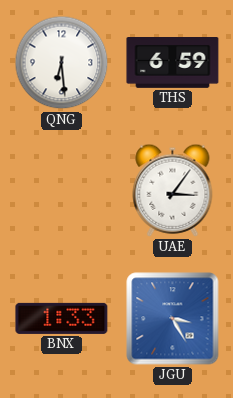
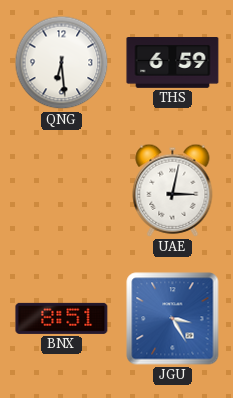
UAE: 3:06 -> 3:02
BNX: 1:33 -> 8:51
